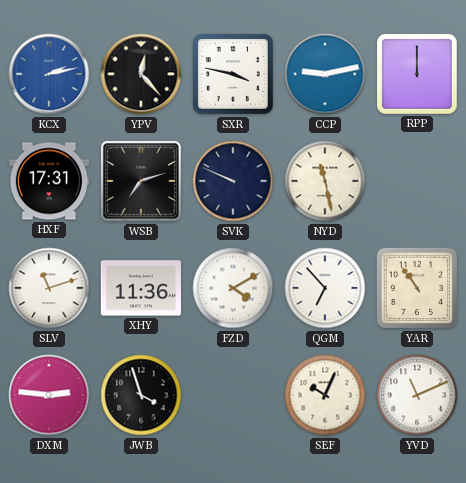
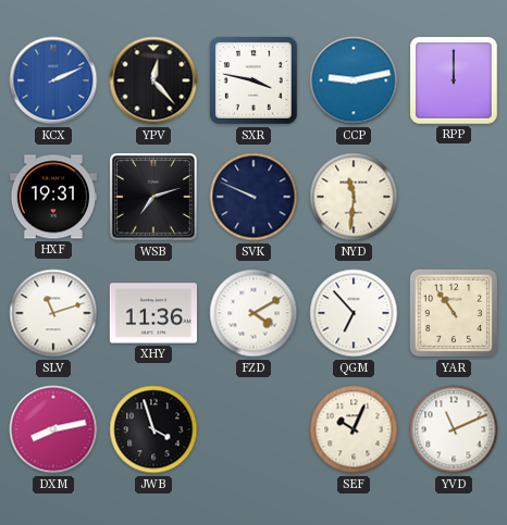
KCX: 2:13 -> 2:11
HXF: 17:31 -> 19:31
NYD: 11:28 -> 11:31
DXM: 2:46 -> 8:13
